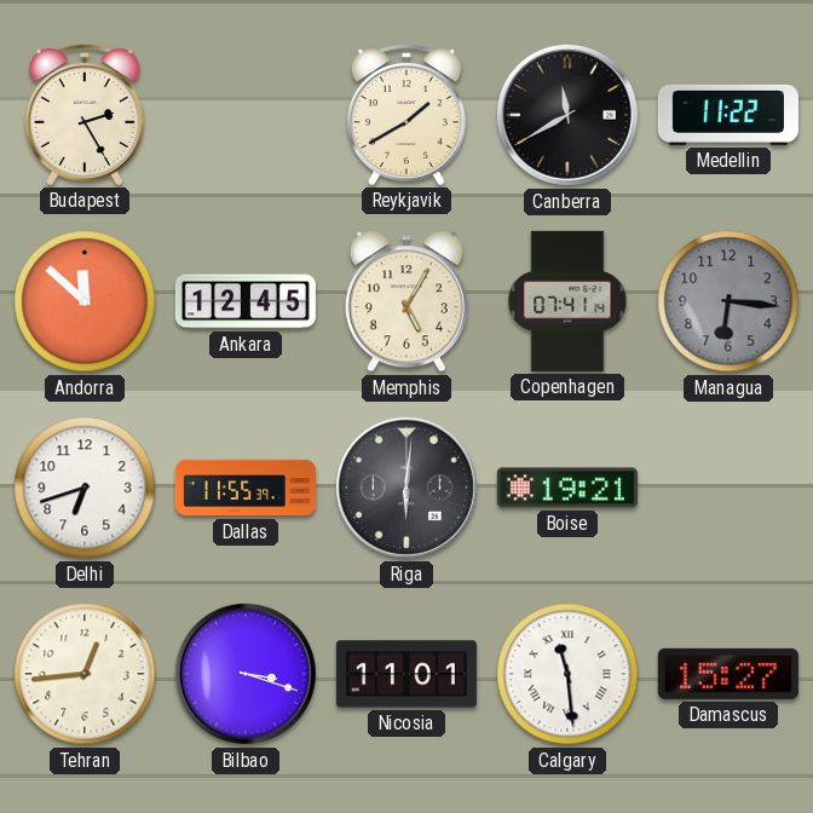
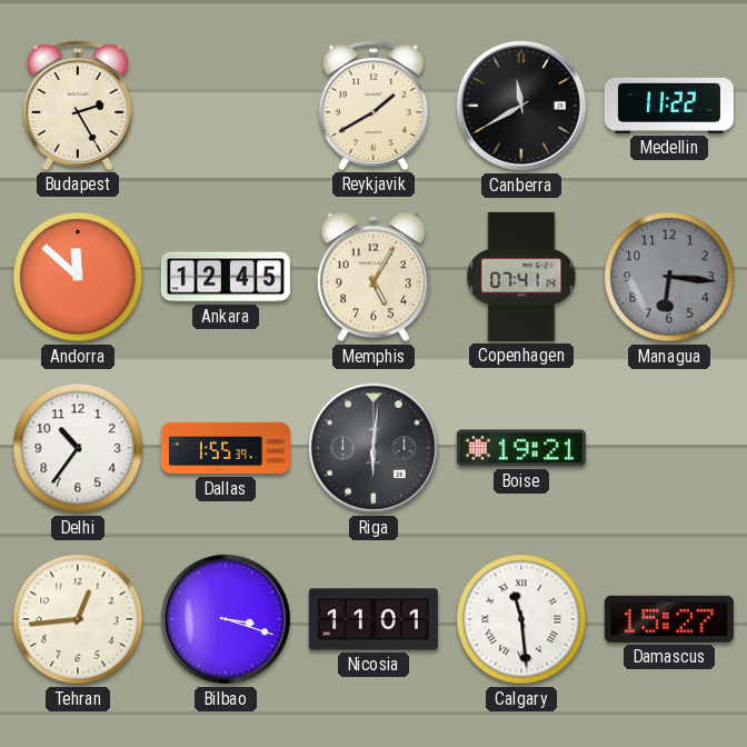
Delhi: 6:42 -> 10:36
Dallas: 11:55 -> 1:55
